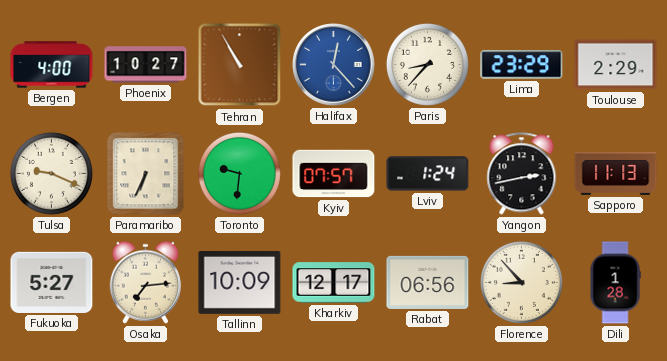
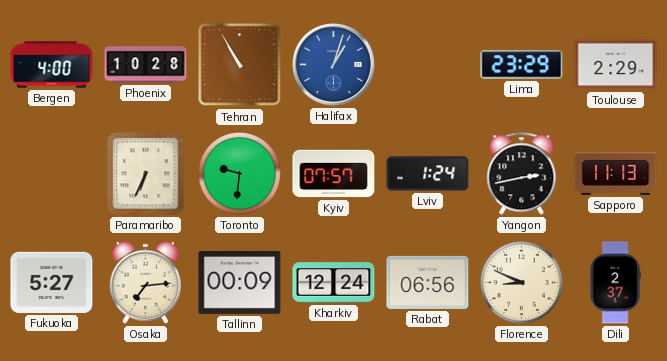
Phoenix: 10:27 -> 10:28
Halifax: 12:23 -> 1:03
Paris: 8:37 -> none
Tulsa: 9:19 -> none
Tallinn: 10:09 -> 00:09
Kharkiv: 12:17 -> 12:24
Florence: 8:53 -> 8:49
Dili: 1:28 -> 2:37
